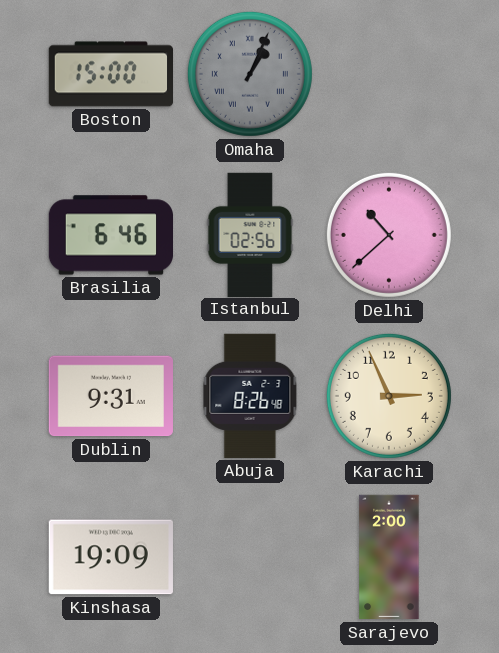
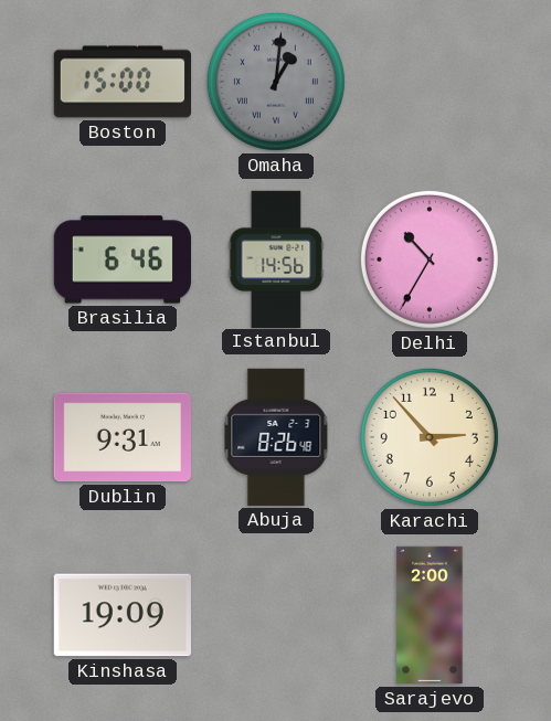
Omaha: 1:04 -> 1:01
Istanbul: 02:56 -> 14:56
Delhi: 10:38 -> 10:35
Karachi: 2:56 -> 2:53
